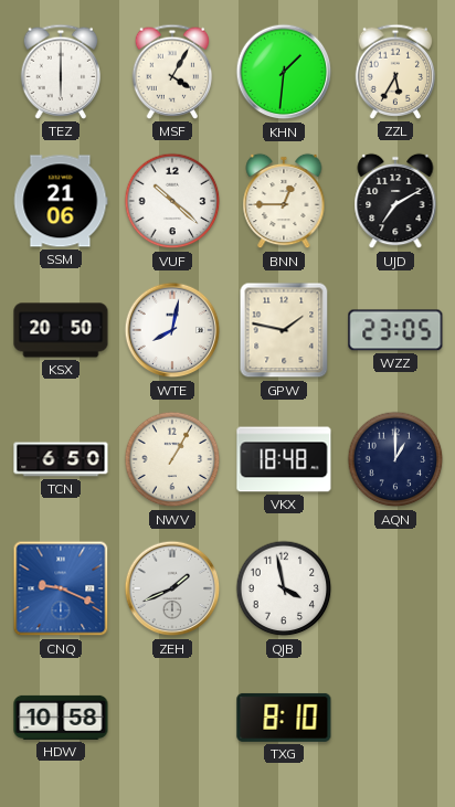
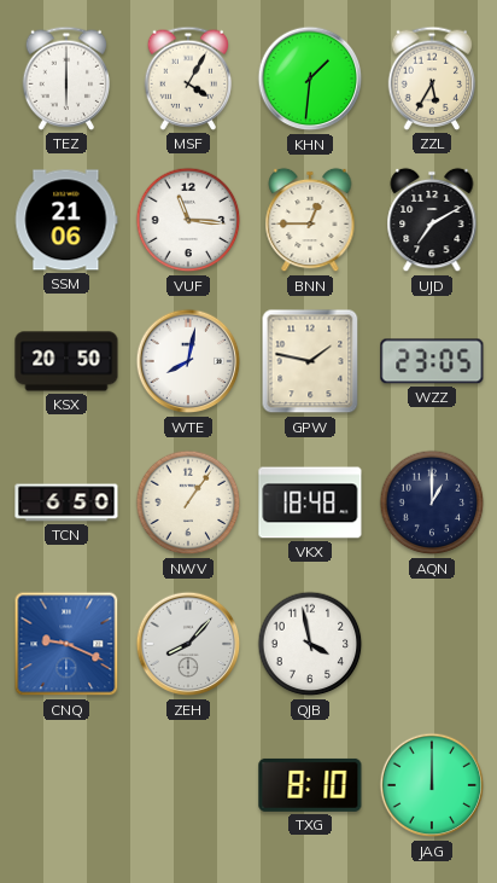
VUF: 10:22 -> 11:16
NWV: 1:05 -> 1:06
ZEH: 1:41 -> 8:07
HDW: 10:58 -> none
JAG: none -> 12:00
